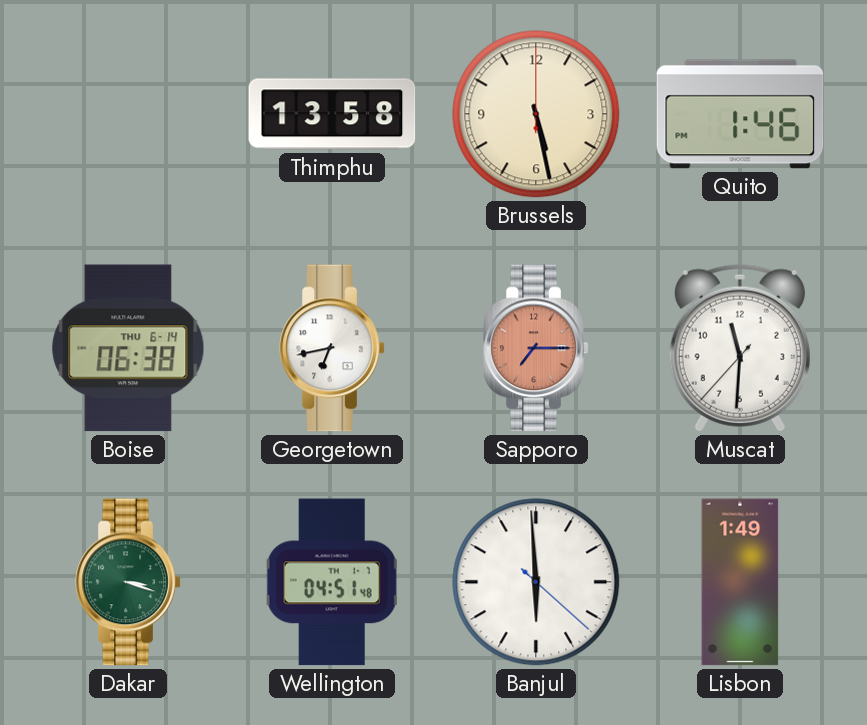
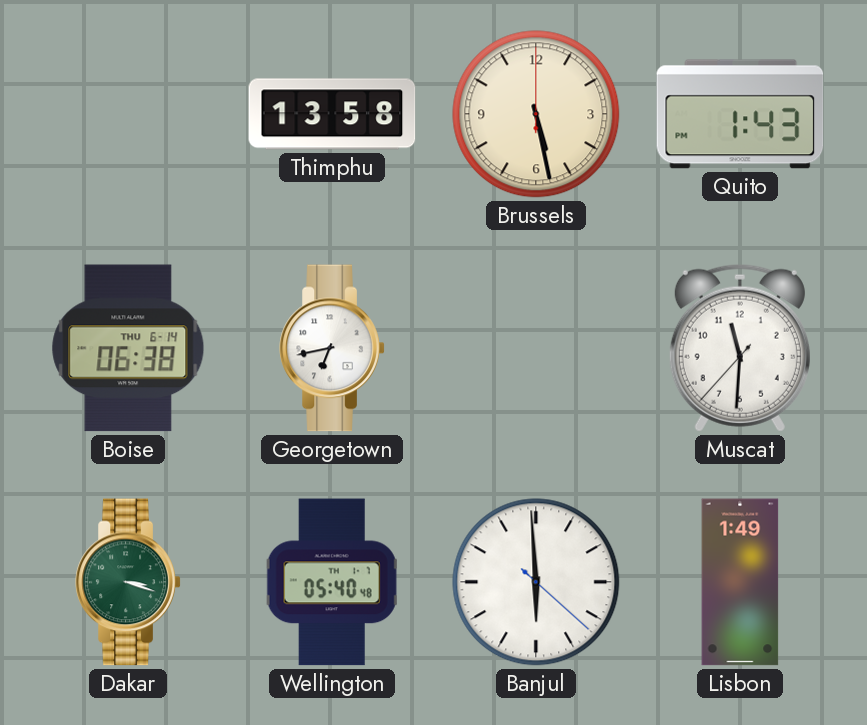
Quito: 1:46 -> 1:43
Sapporo: 7:15 -> none
Wellington: 04:51 -> 05:40
